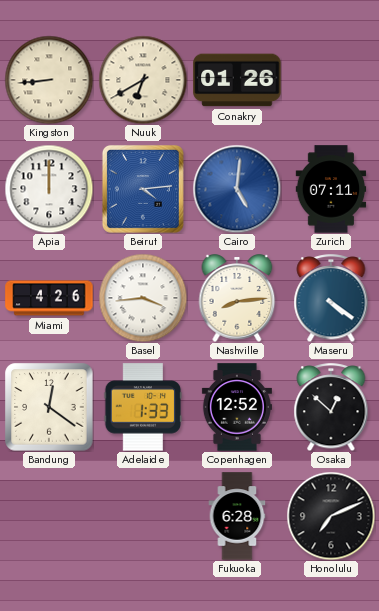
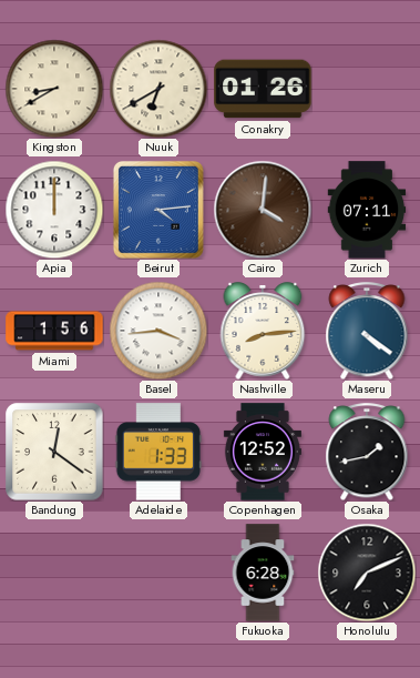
Kingston: 8:44 -> 8:40
Cairo: 5:01 -> 4:01
Cairo dial: blue -> brown
Miami: 4:26 -> 1:56
Osaka: 12:52 -> 1:43
